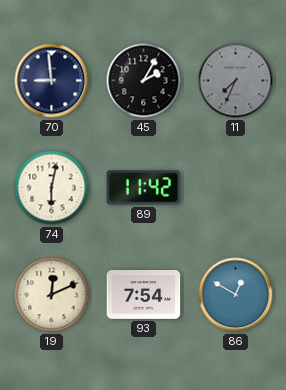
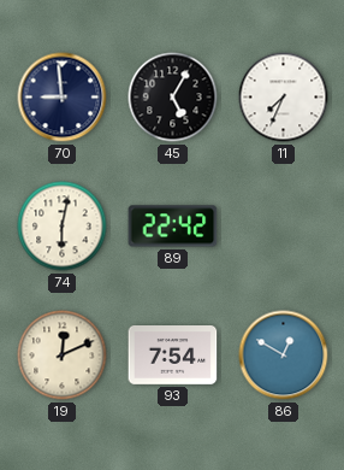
45: 2:05 -> 5:05
11 dial: grey -> white
89: 11:42 -> 22:42
